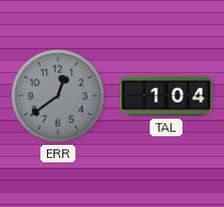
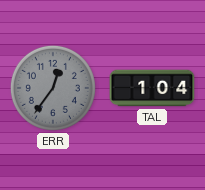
ERR: 12:39 -> 12:36
